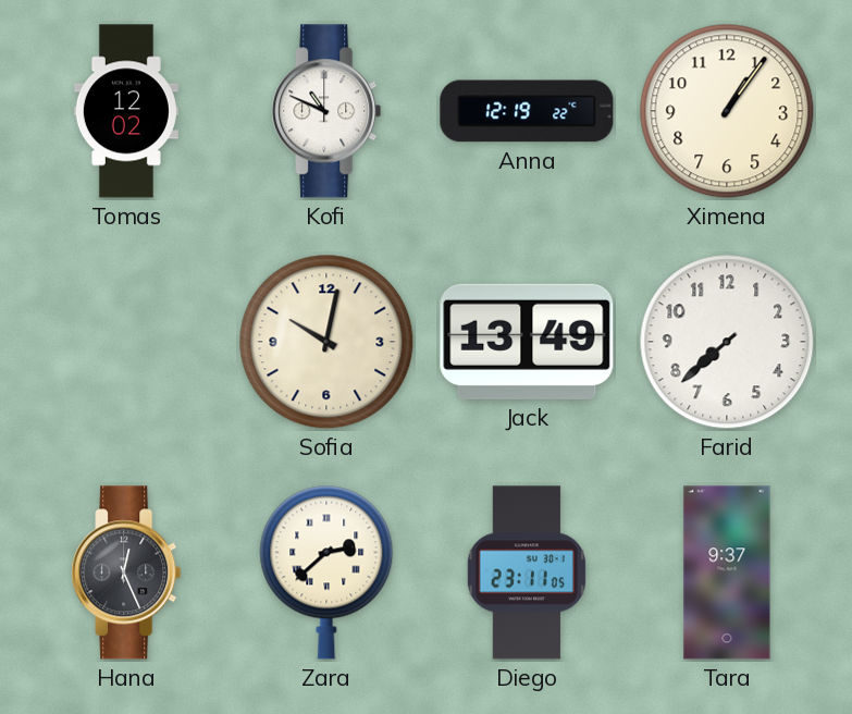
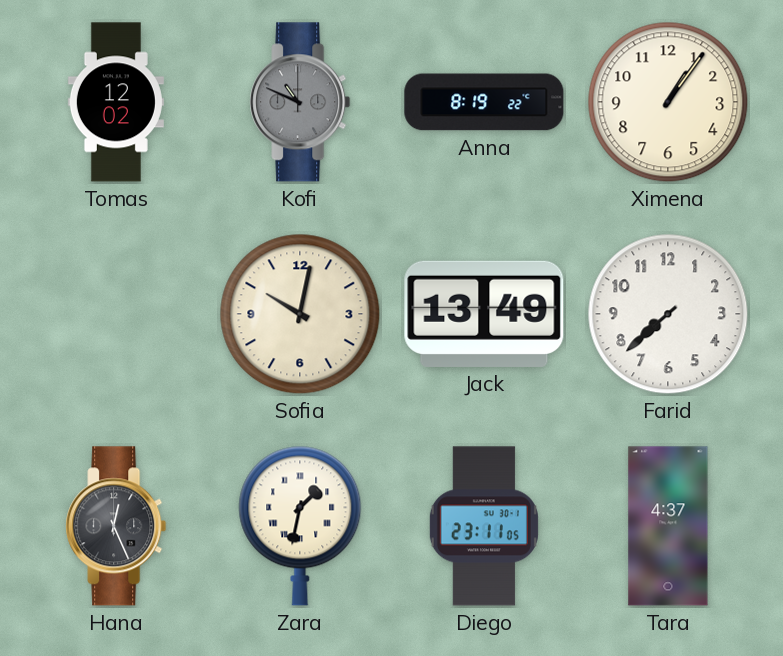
Kofi dial: white -> grey
Anna: 12:19 -> 8:19
Zara: 2:38 -> 1:32
Tara: 9:37 -> 4:37
